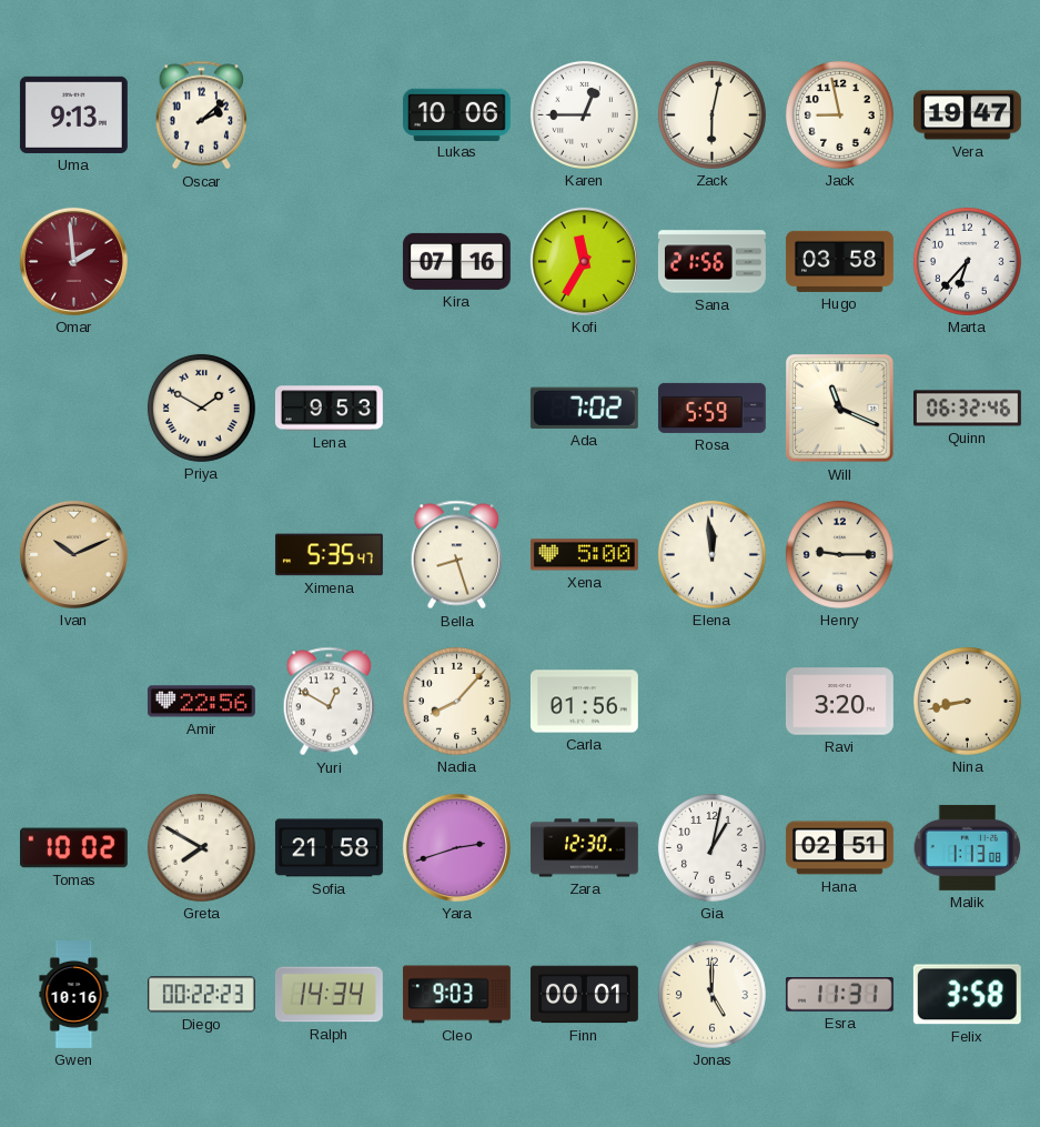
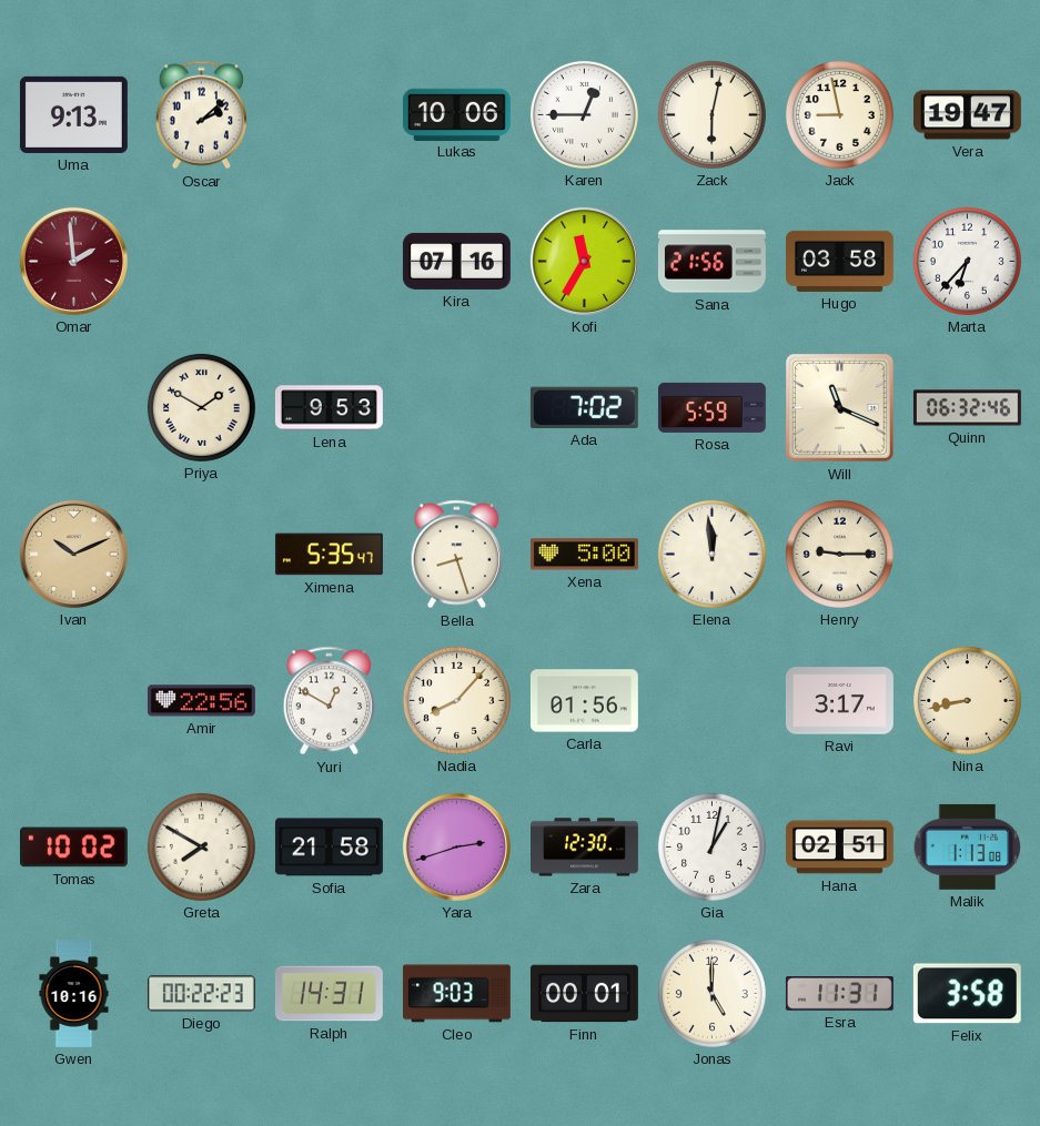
Ravi: 3:20 -> 3:17
Ralph: 14:34 -> 14:31
